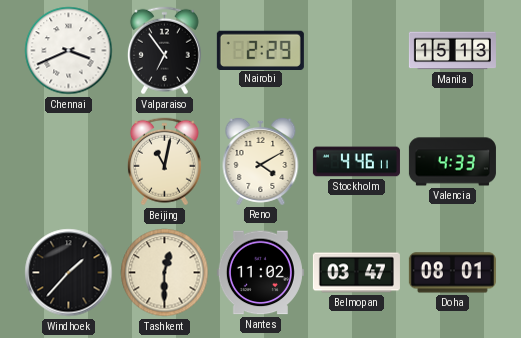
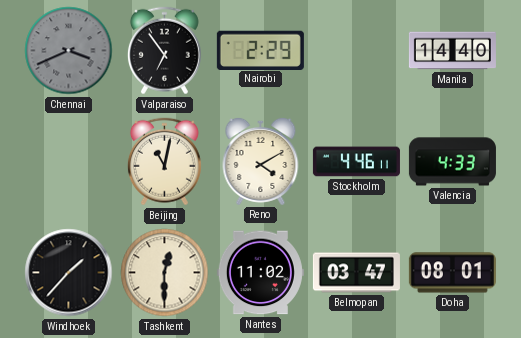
Chennai dial: white -> grey
Manila: 15:13 -> 14:40
